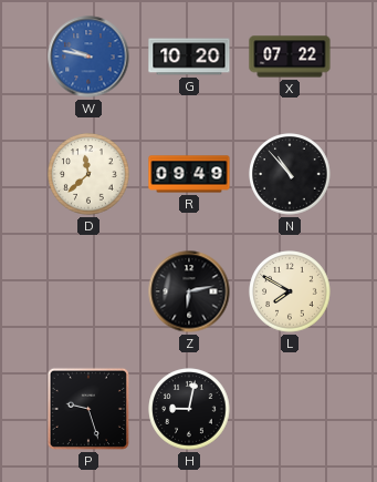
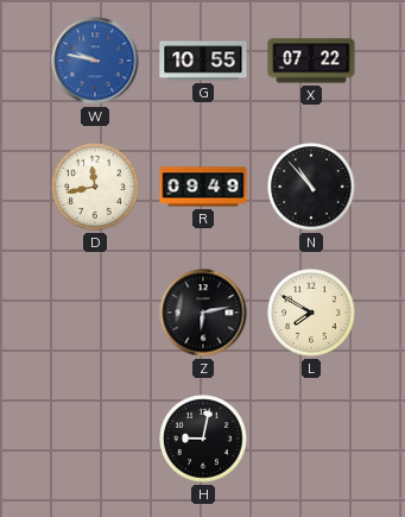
G: 10:20 -> 10:55
D: 11:38 -> 11:43
P: 9:27 -> none
